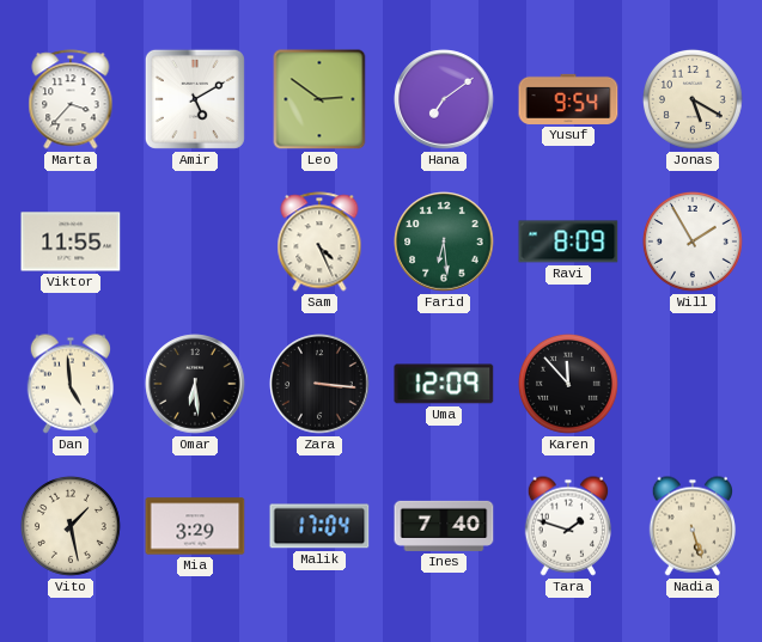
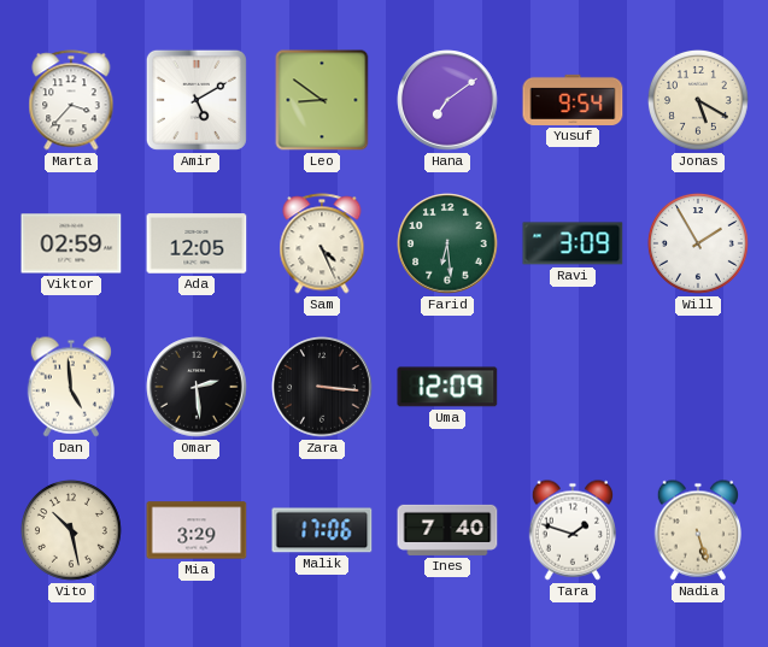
Leo: 2:51 -> 8:51
Viktor: 11:55 -> 02:59
Ada: none -> 12:05
Ravi: 8:09 -> 3:09
Omar: 6:29 -> 2:29
Karen: 11:53 -> none
Vito: 1:28 -> 10:28
Malik: 17:04 -> 17:06
